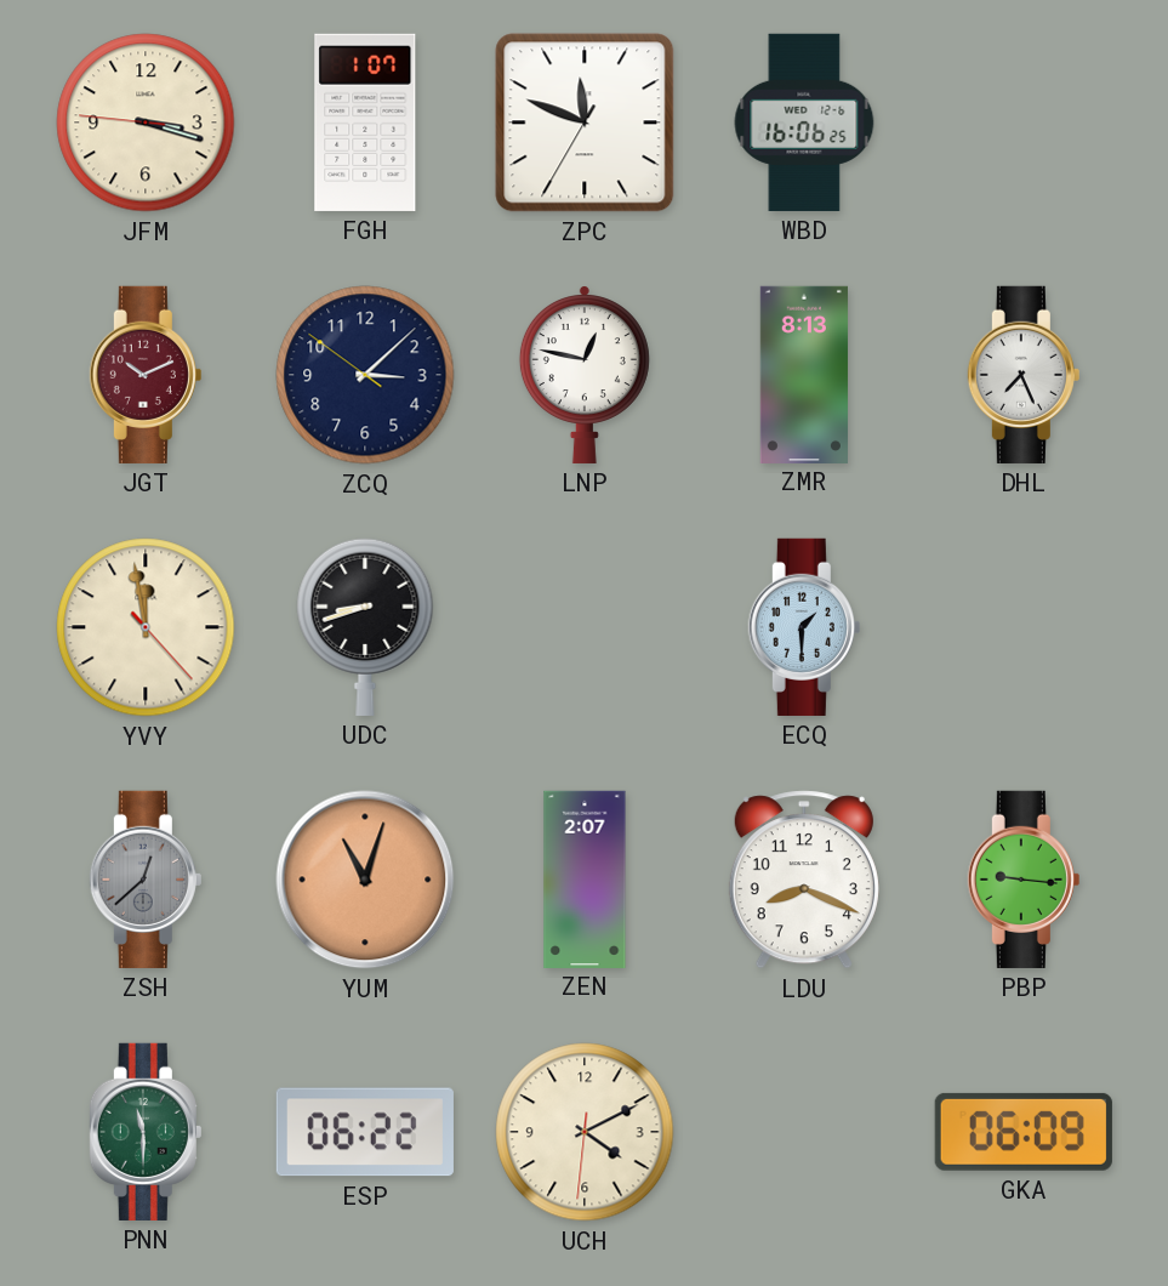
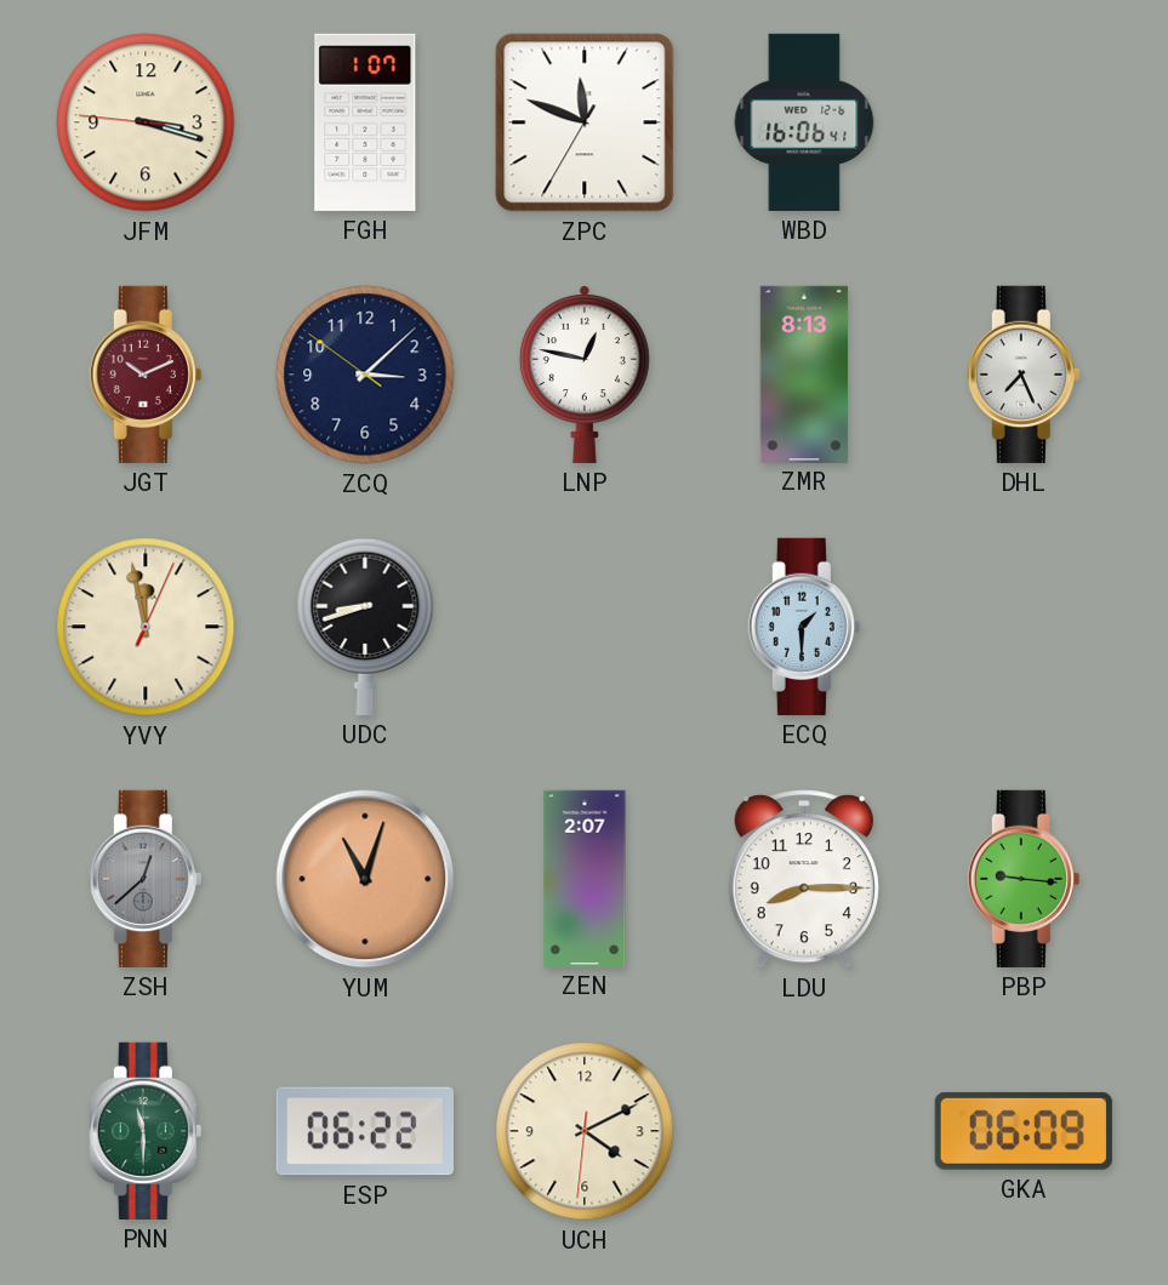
WBD: 16:06:25 -> 16:06:41
YVY: 11:58:23 -> 11:58:04
LDU: 8:19 -> 8:15
